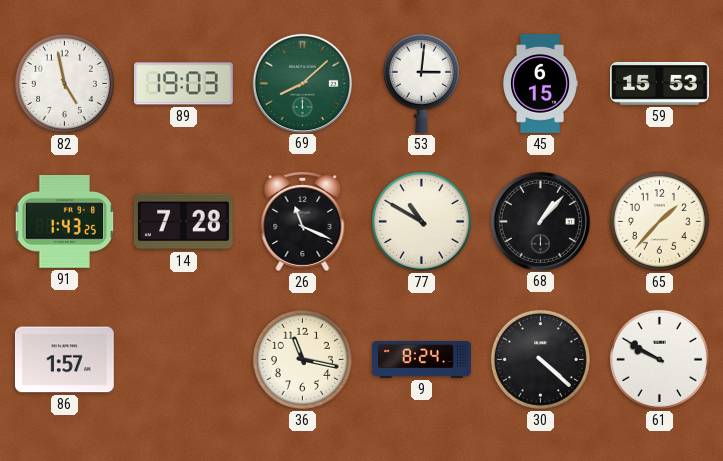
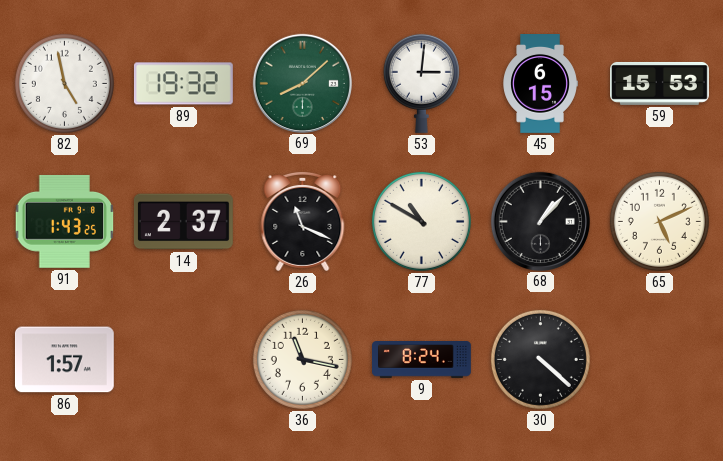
89: 19:03 -> 19:32
14: 7:28 -> 2:37
65: 1:37 -> 5:11
61: 9:50 -> none
